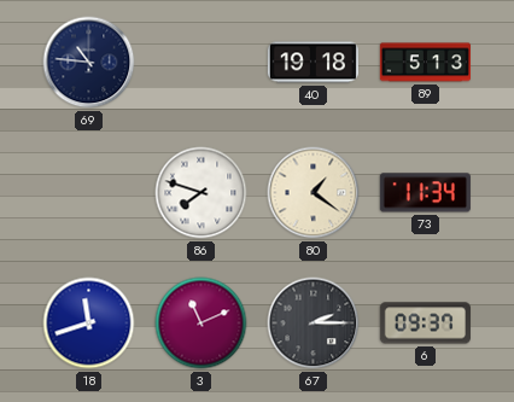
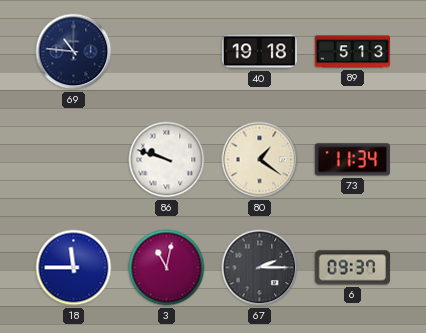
86: 7:48 -> 9:48
18: 11:42 -> 11:45
3: 11:11 -> 11:02
